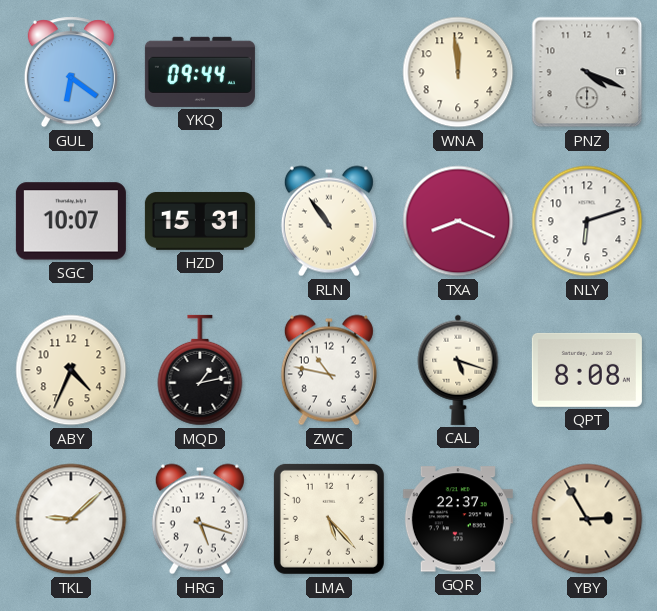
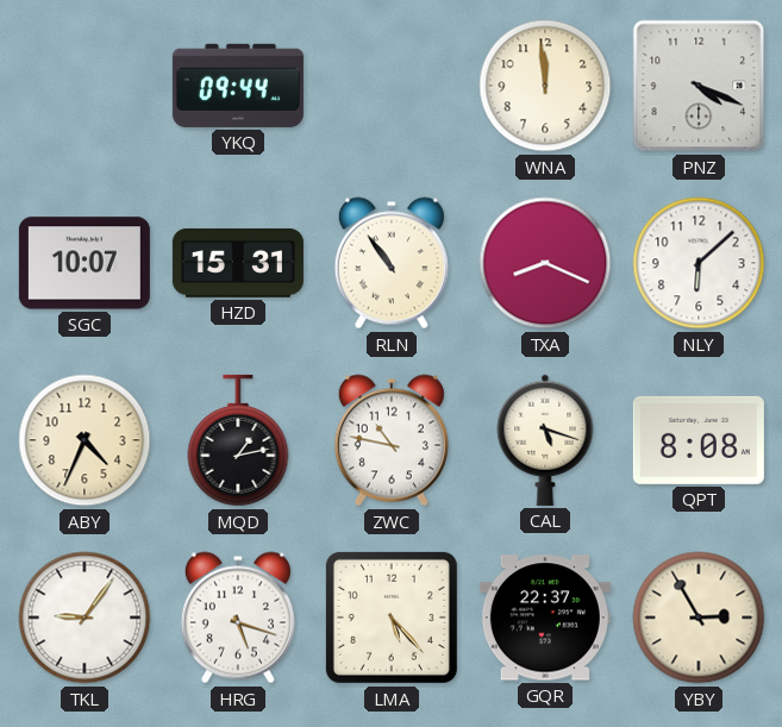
GUL: 6:21 -> none
NLY: 6:12 -> 6:08
TKL: 9:08 -> 9:06
